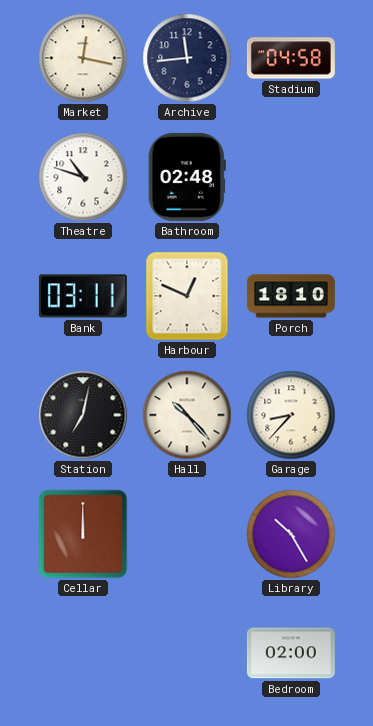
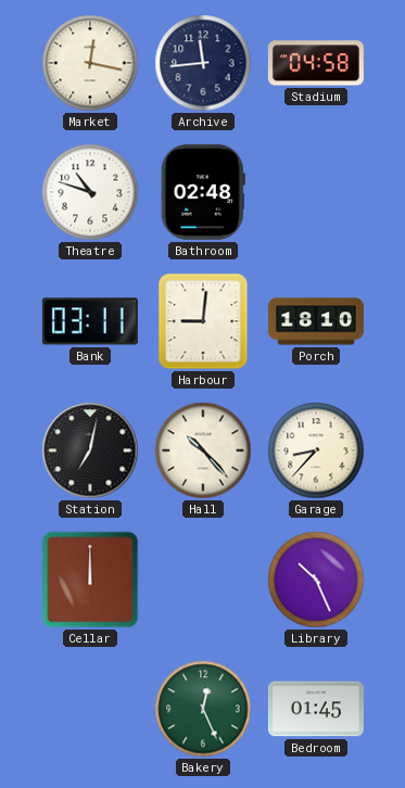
Harbour: 12:49 -> 9:01
Library: 10:25 -> 10:26
Bakery: none -> 12:26
Bedroom: 02:00 -> 01:45
